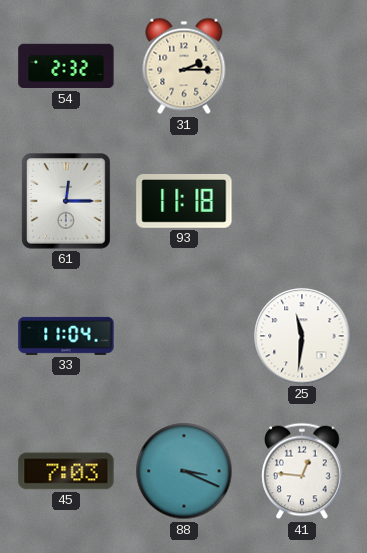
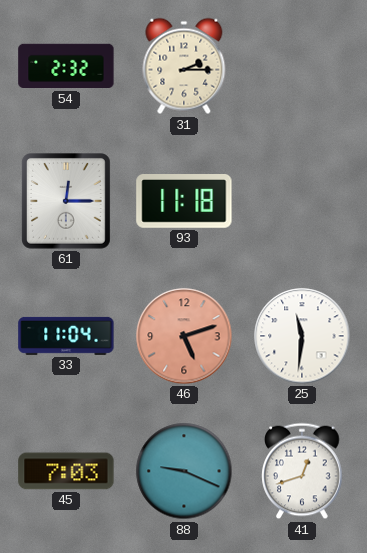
46: none -> 5:12
88: 3:19 -> 9:19
41: 12:46 -> 12:42
